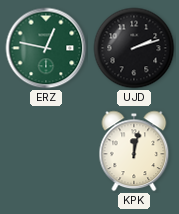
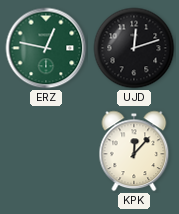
UJD: 2:12 -> 12:12
KPK: 12:02 -> 12:07
